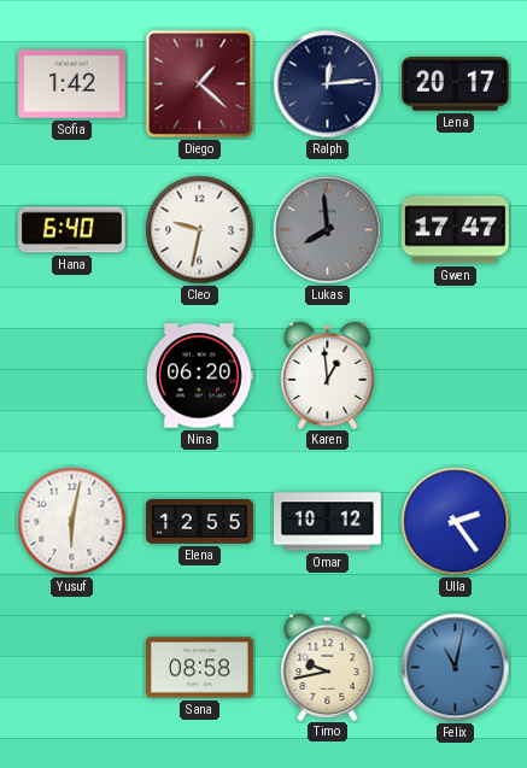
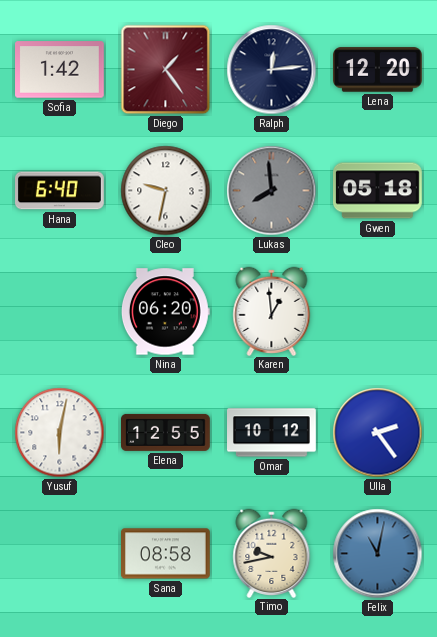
Diego: 1:22 -> 1:24
Lena: 20:17 -> 12:20
Gwen: 17:47 -> 05:18
